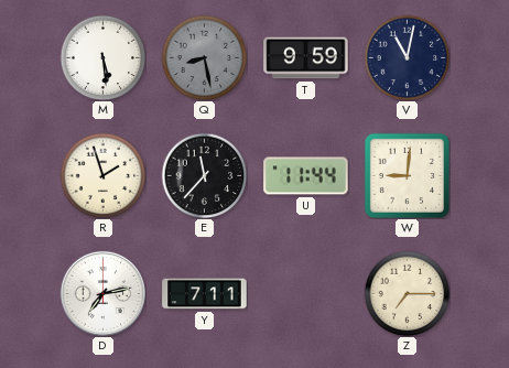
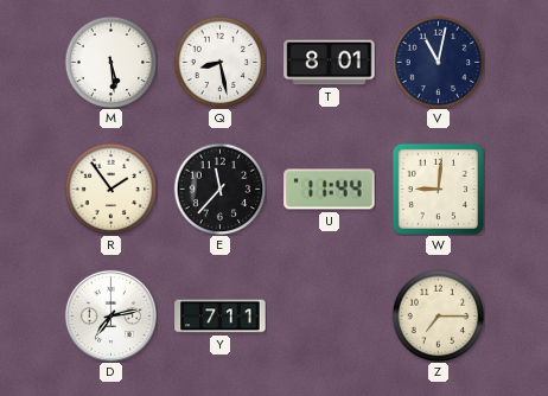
Q dial: grey -> white
T: 9:59 -> 8:01
R: 1:57 -> 1:54
